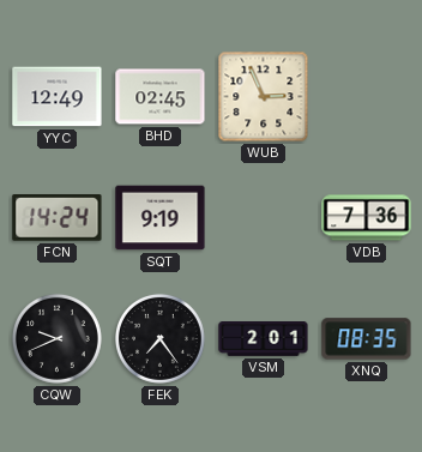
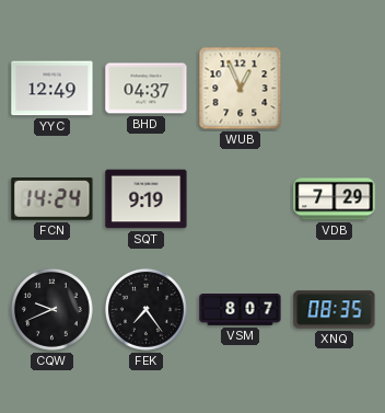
BHD: 02:45 -> 04:37
WUB: 2:56 -> 12:56
VDB: 7:36 -> 7:29
VSM: 2:01 -> 8:07
